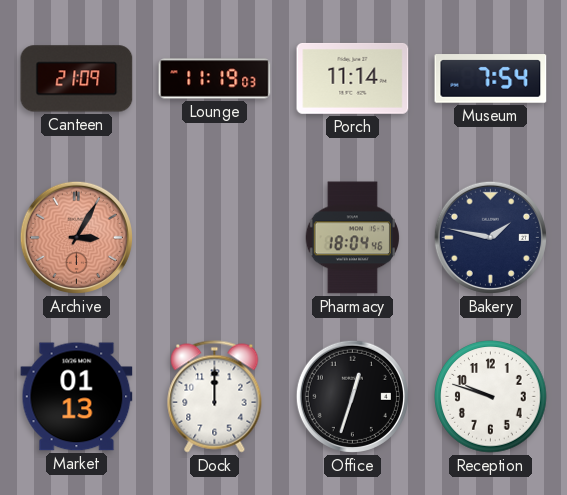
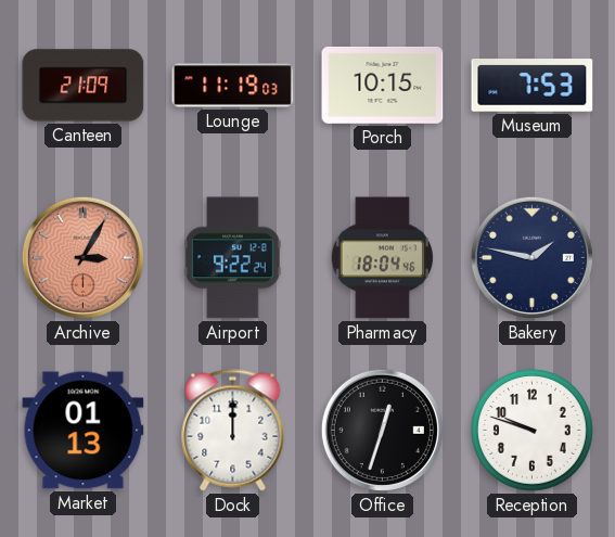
Porch: 11:14 -> 10:15
Museum: 7:54 -> 7:53
Airport: none -> 9:22
